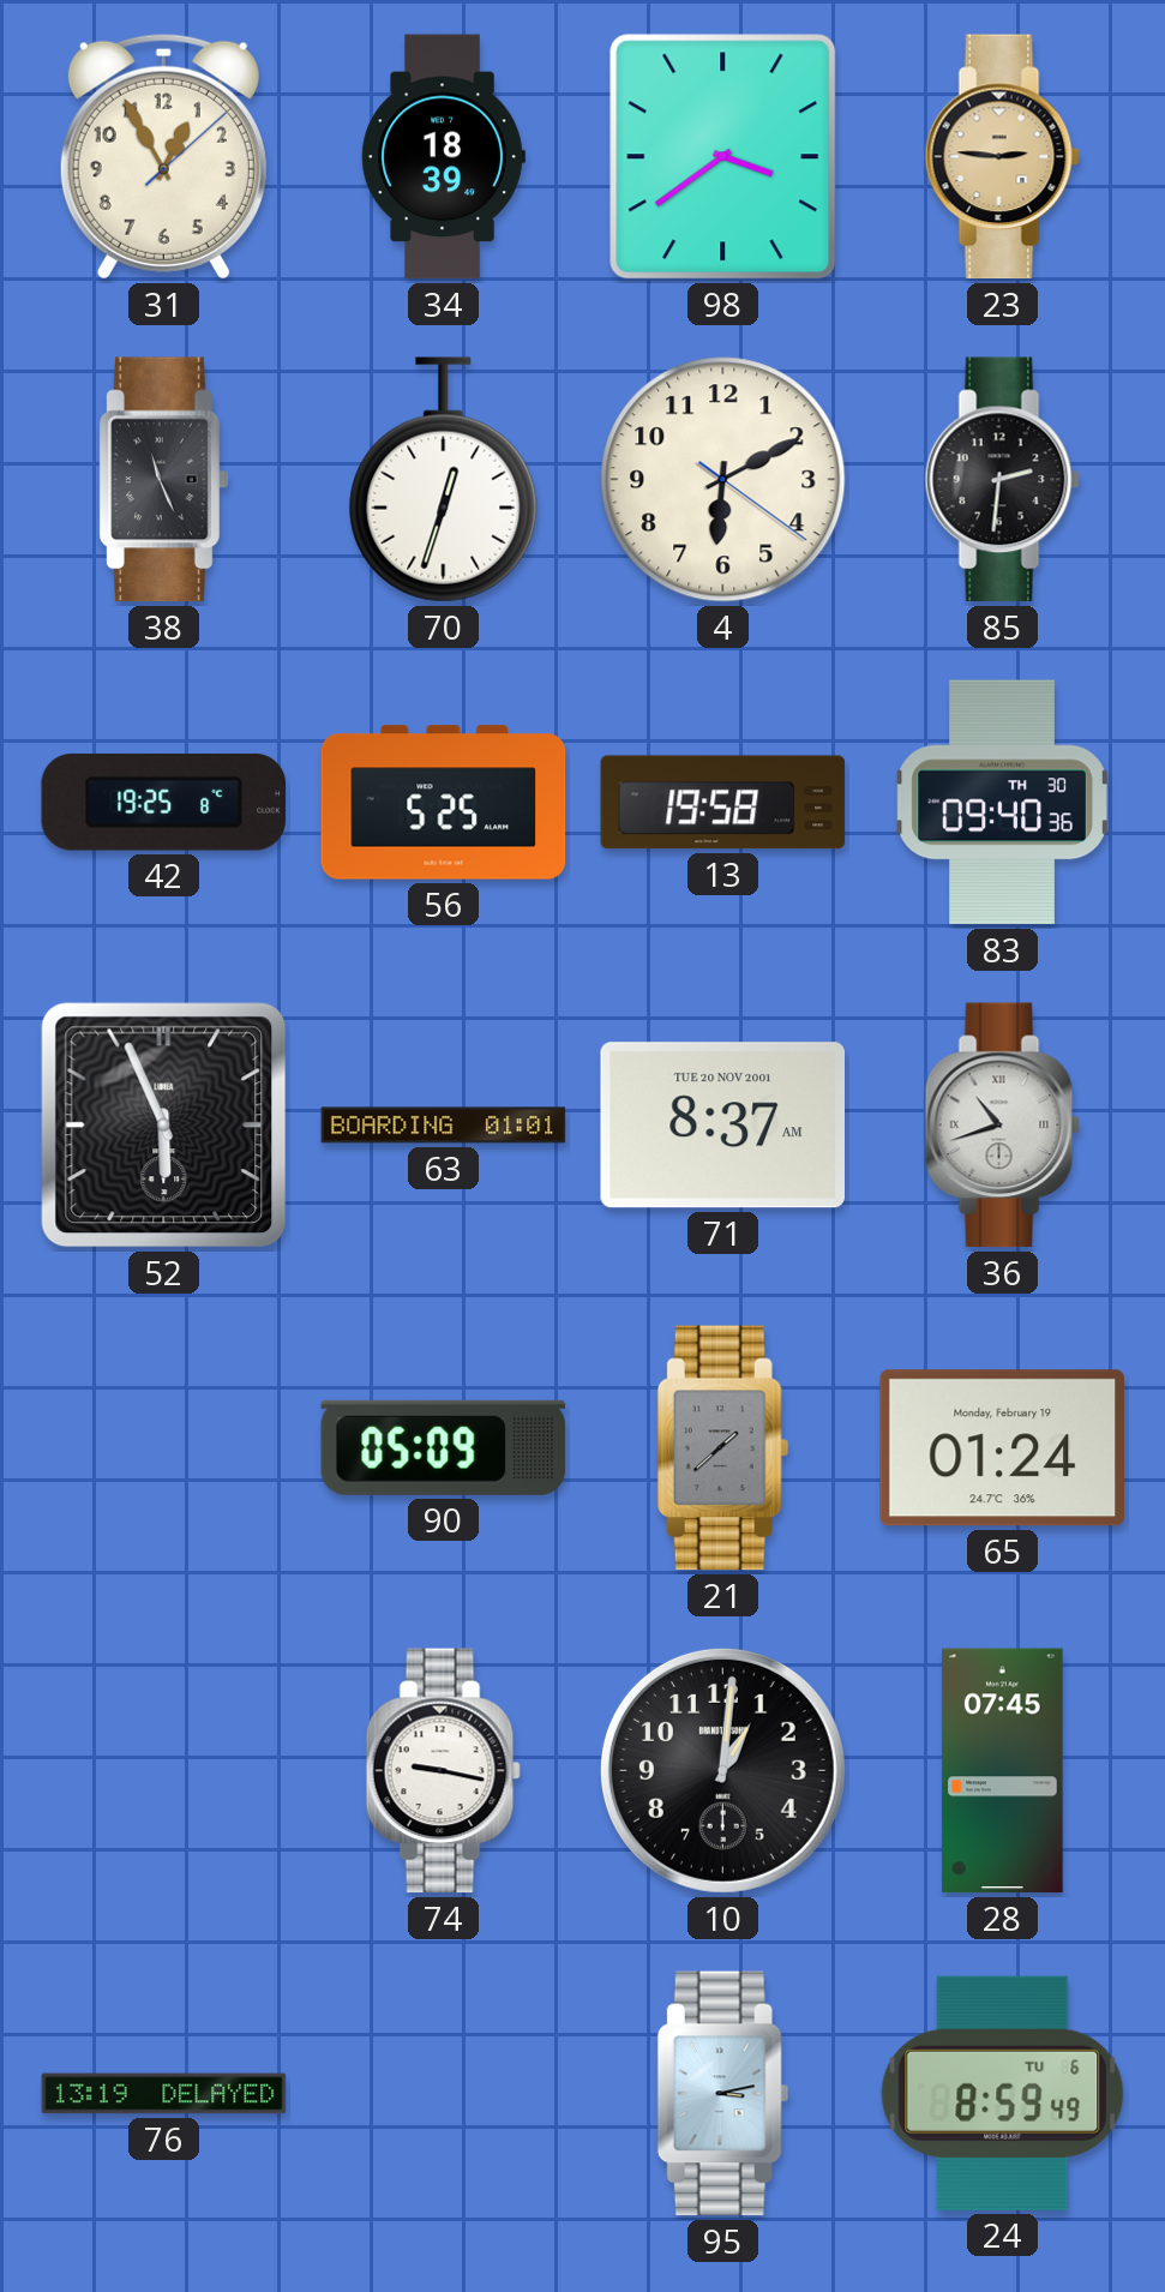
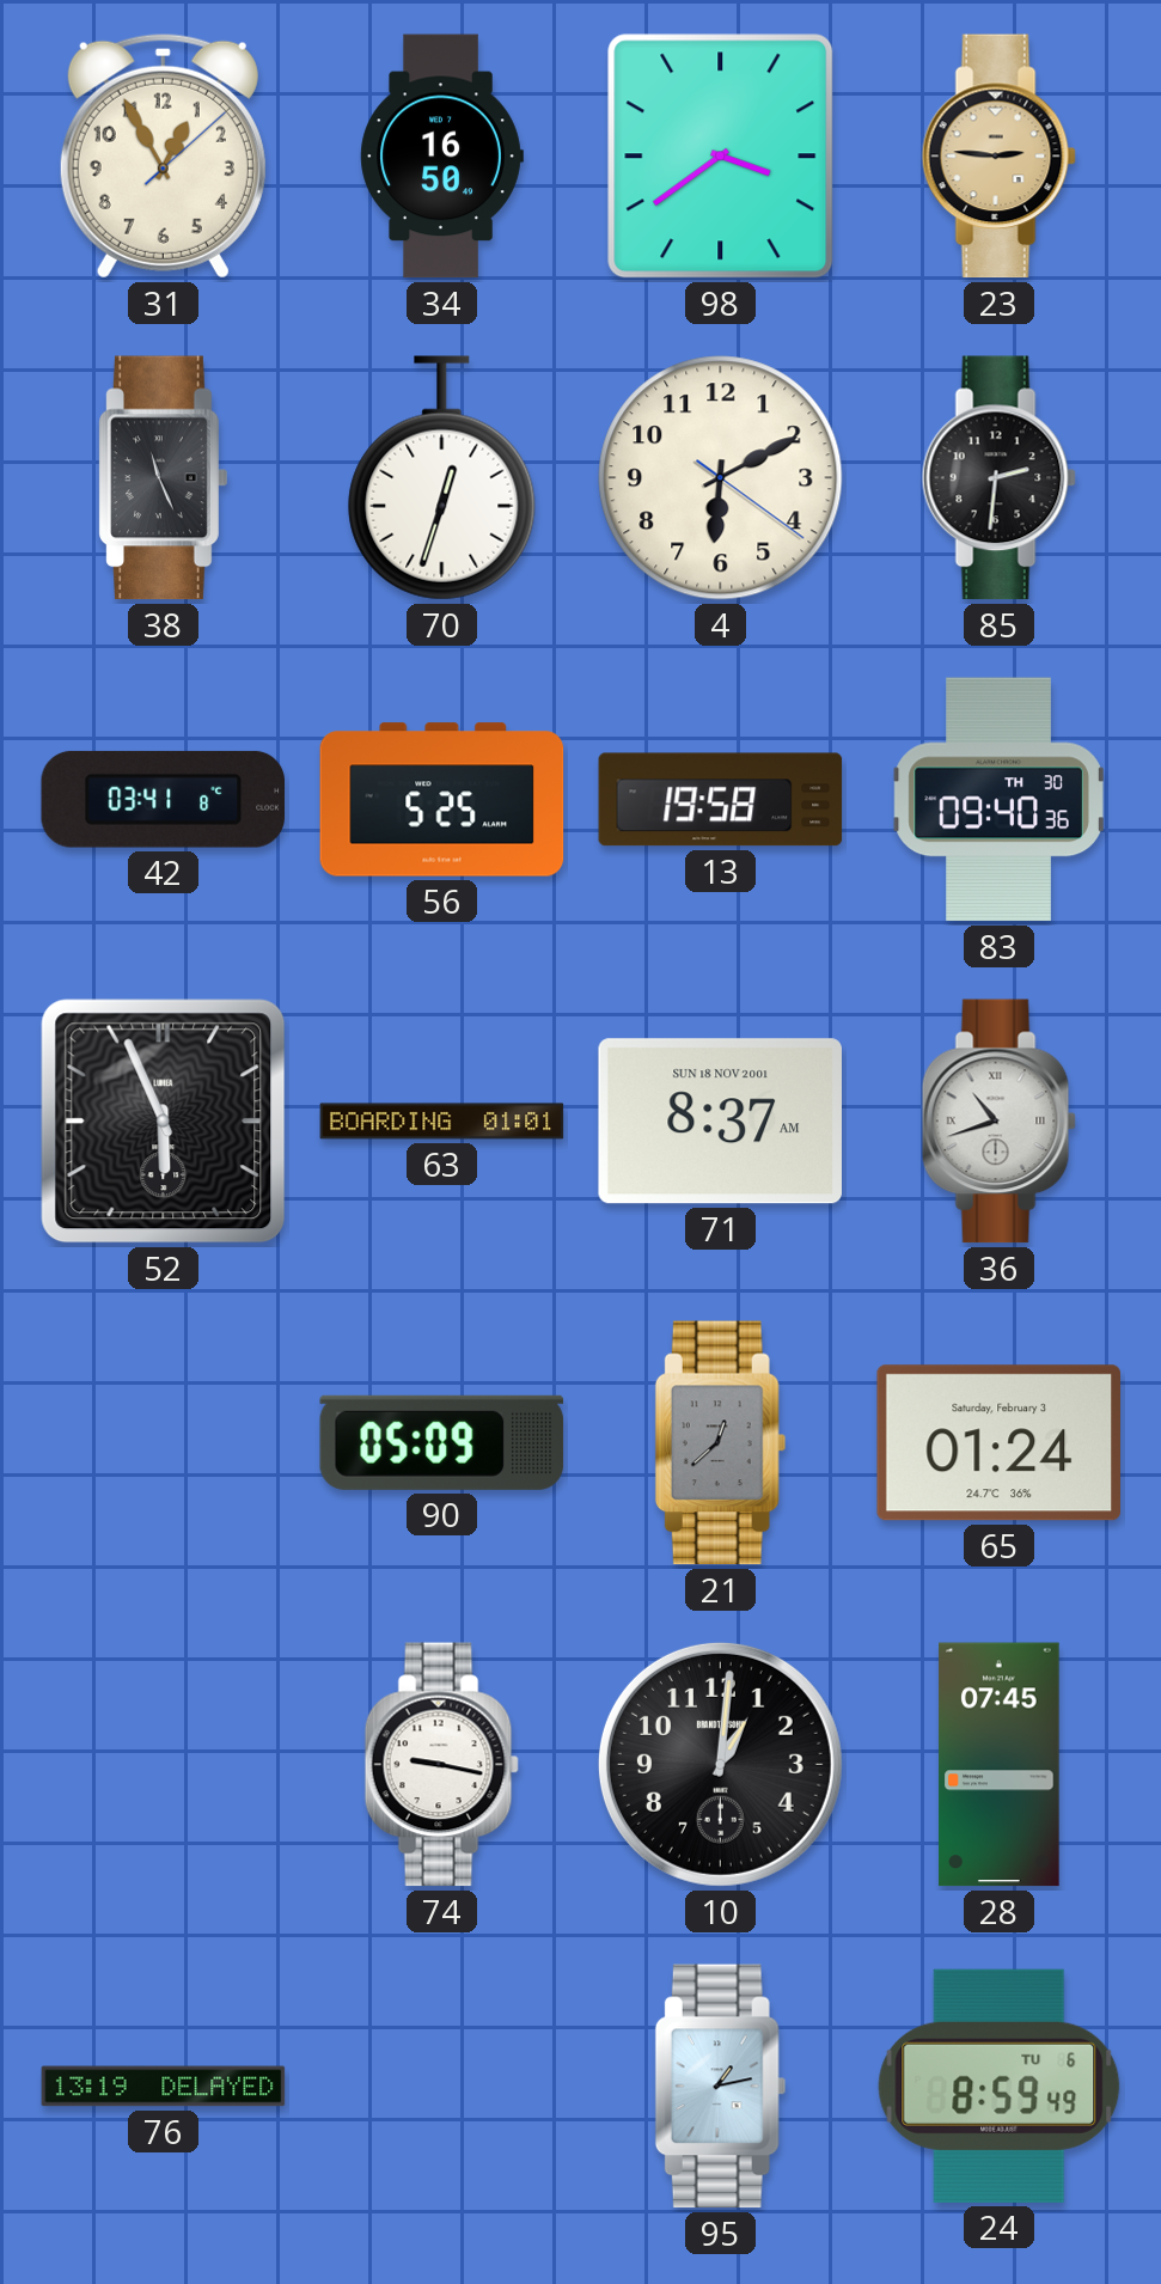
34: 18:39 -> 16:50
42: 19:25 -> 03:41
71 date: TUE 20 NOV 2001 -> SUN 18 NOV 2001
21: 1:38 -> 12:38
65 date: Monday, February 19 -> Saturday, February 3
95: 3:13 -> 1:13
